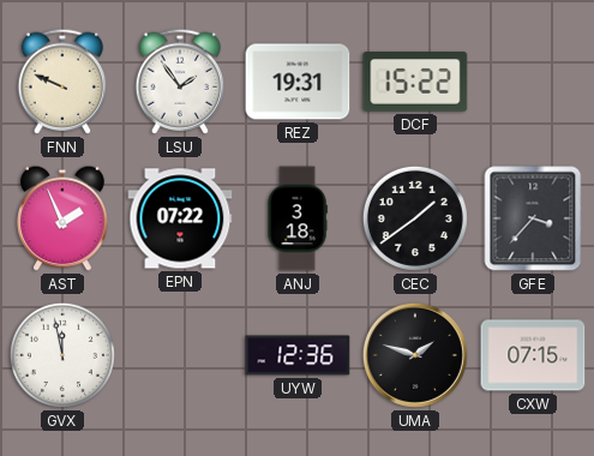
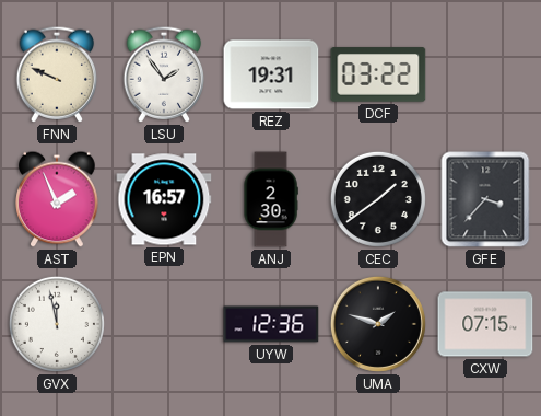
DCF: 15:22 -> 03:22
EPN: 07:22 -> 16:57
ANJ: 3:18 -> 2:30
